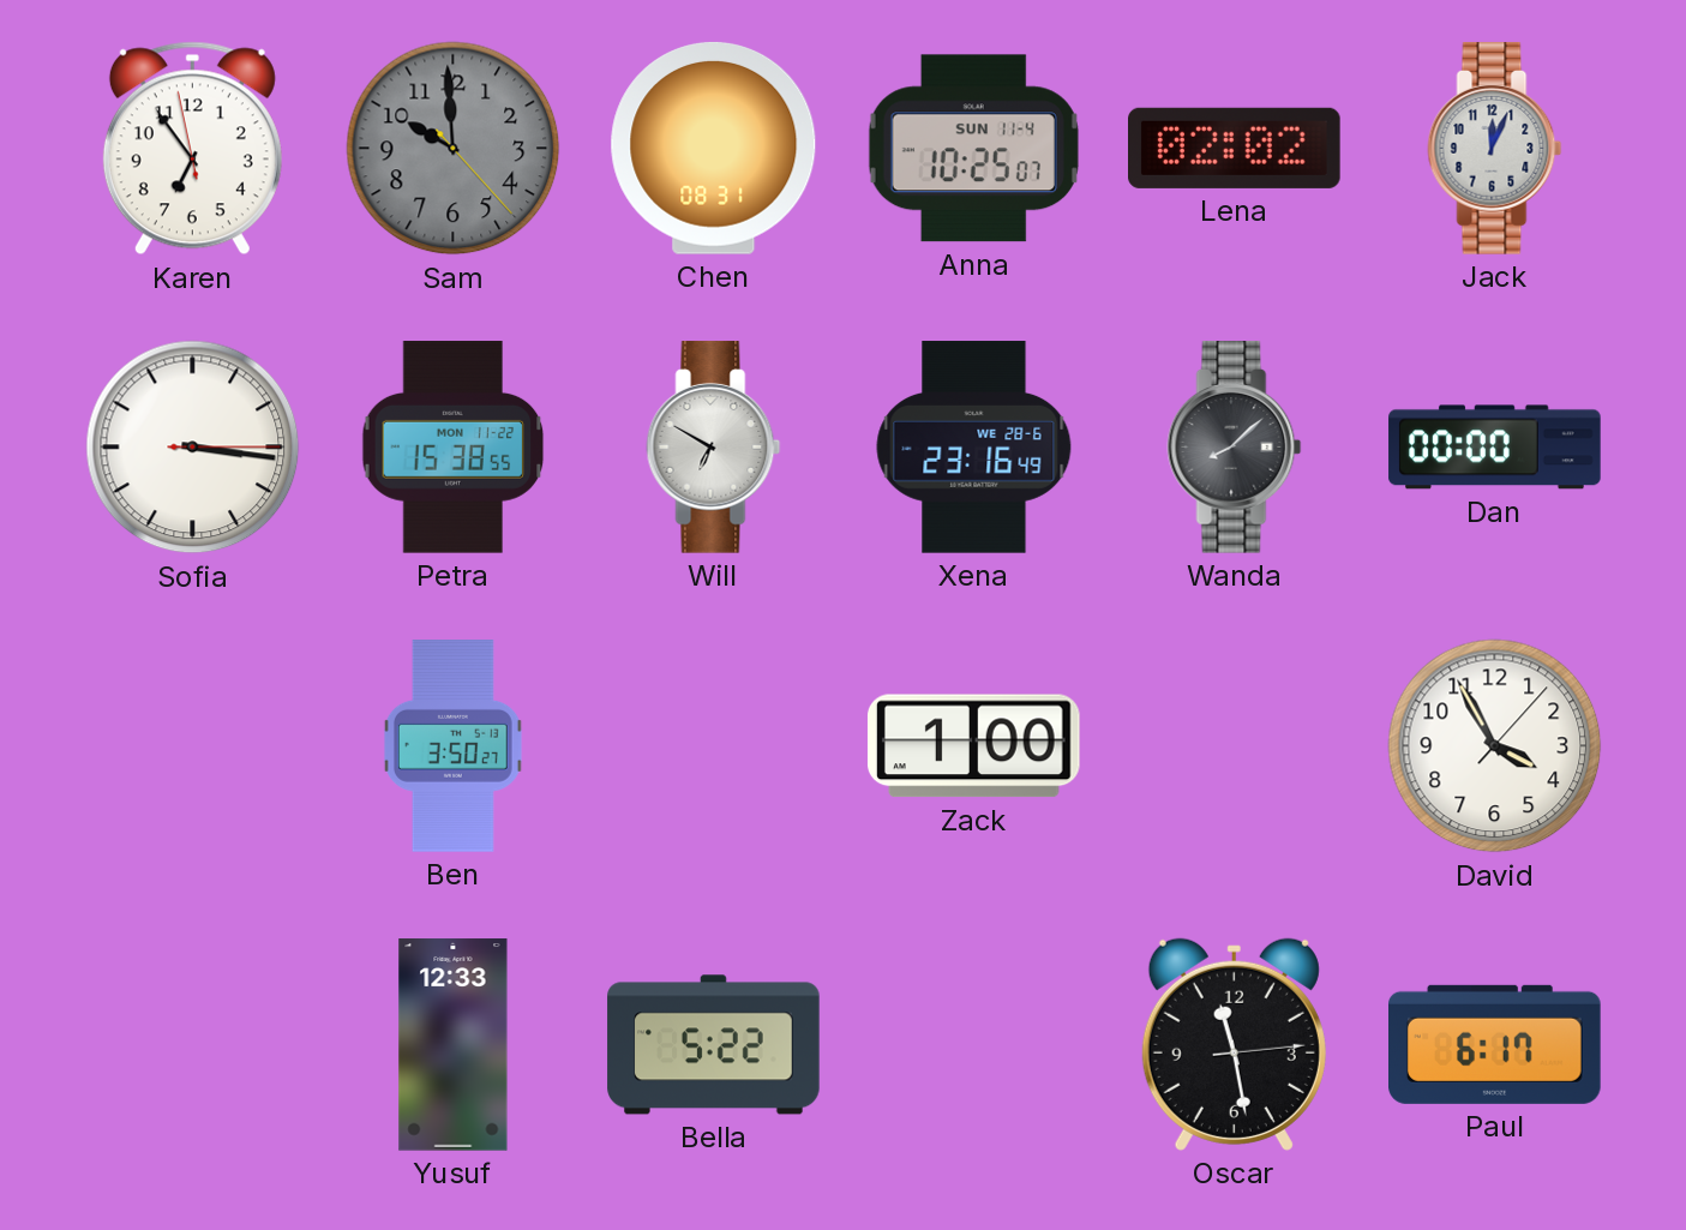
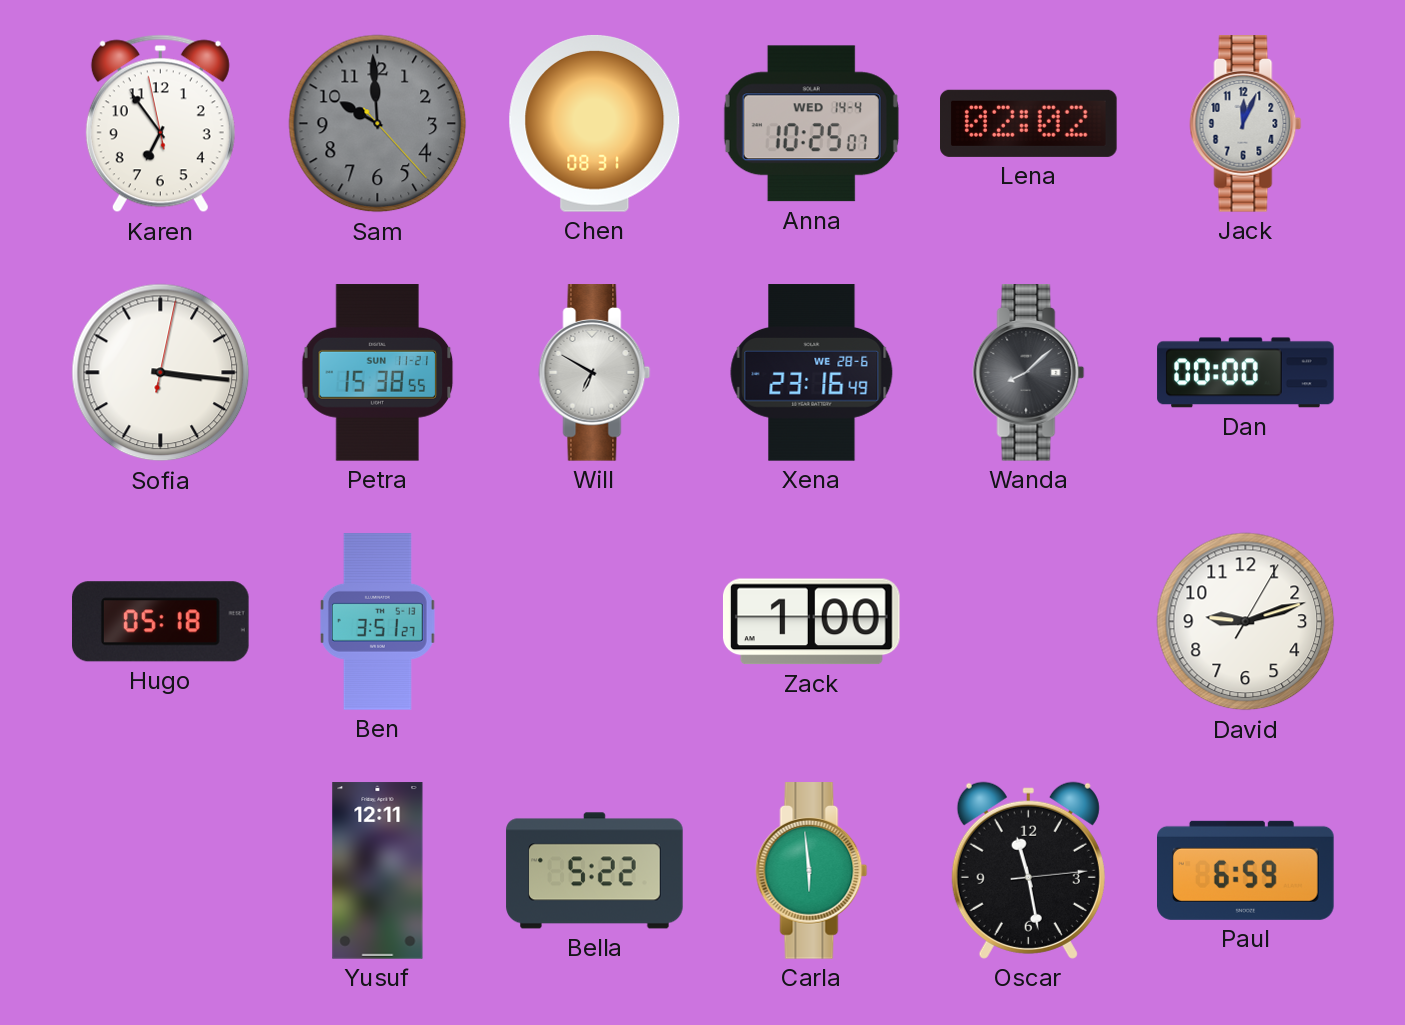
Anna date: SUN 11-4 -> WED 14-4
Sofia: 3:16:15 -> 3:16:02
Petra date: MON 11-22 -> SUN 11-21
Hugo: none -> 05:18
Ben: 3:50 -> 3:51
David: 3:55 -> 9:12
Yusuf: 12:33 -> 12:11
Carla: none -> 5:59
Paul: 6:17 -> 6:59
